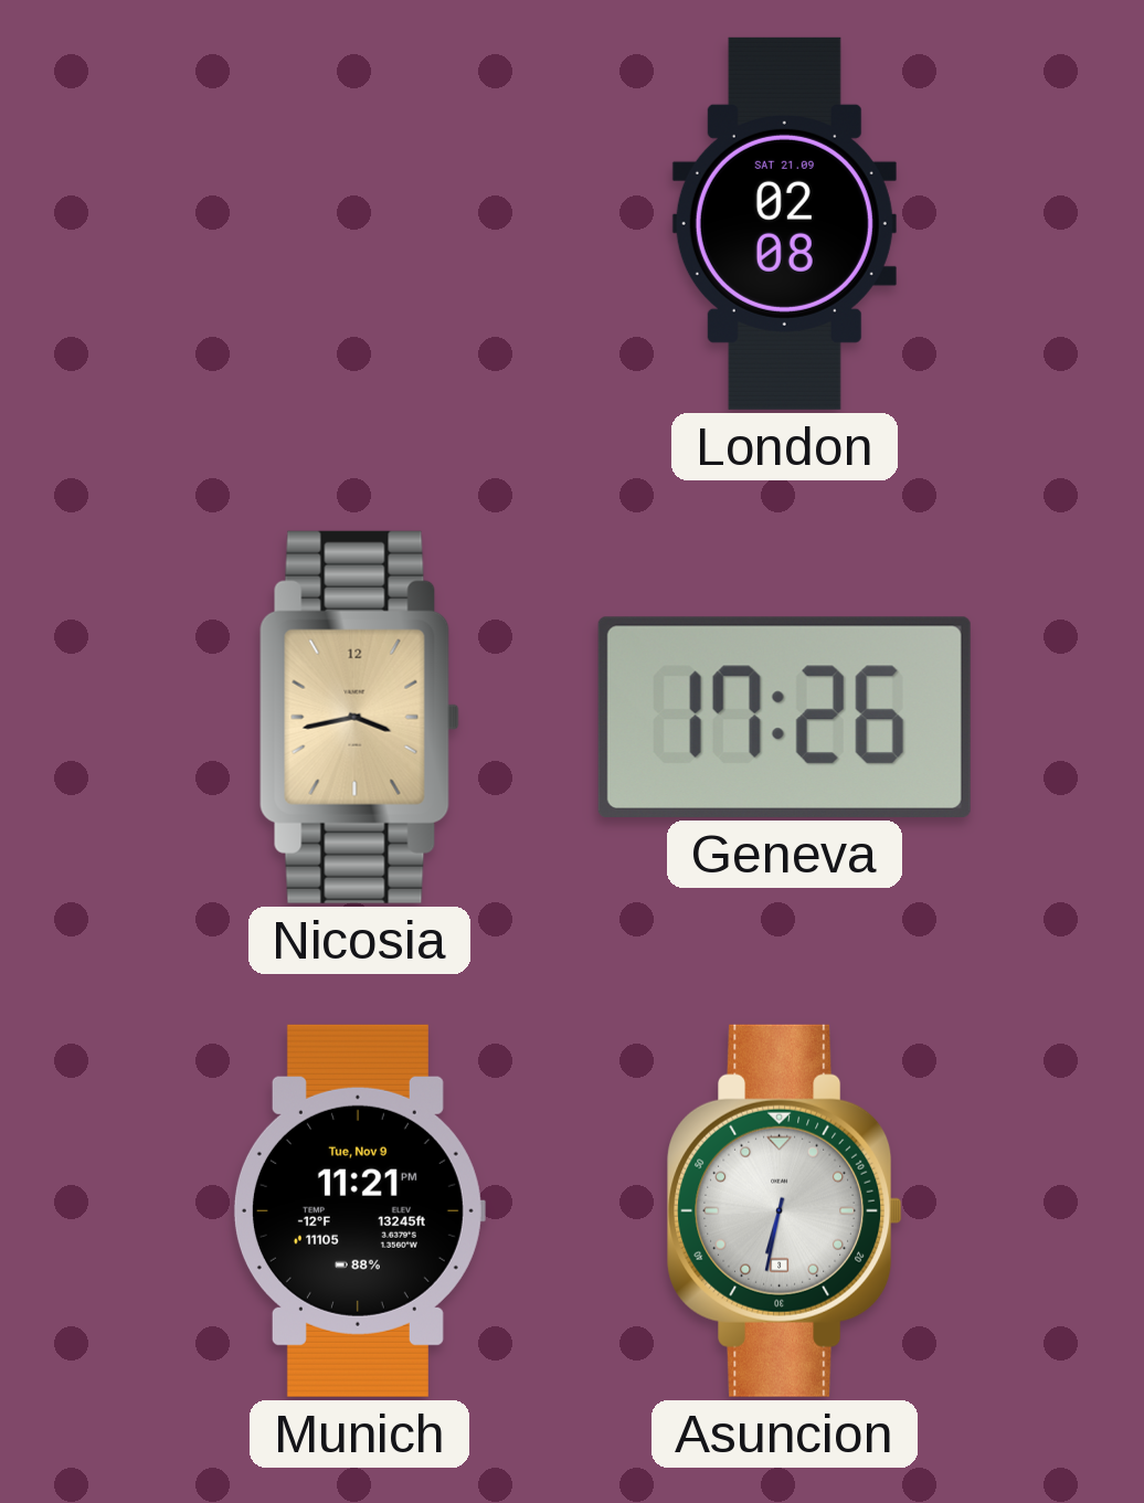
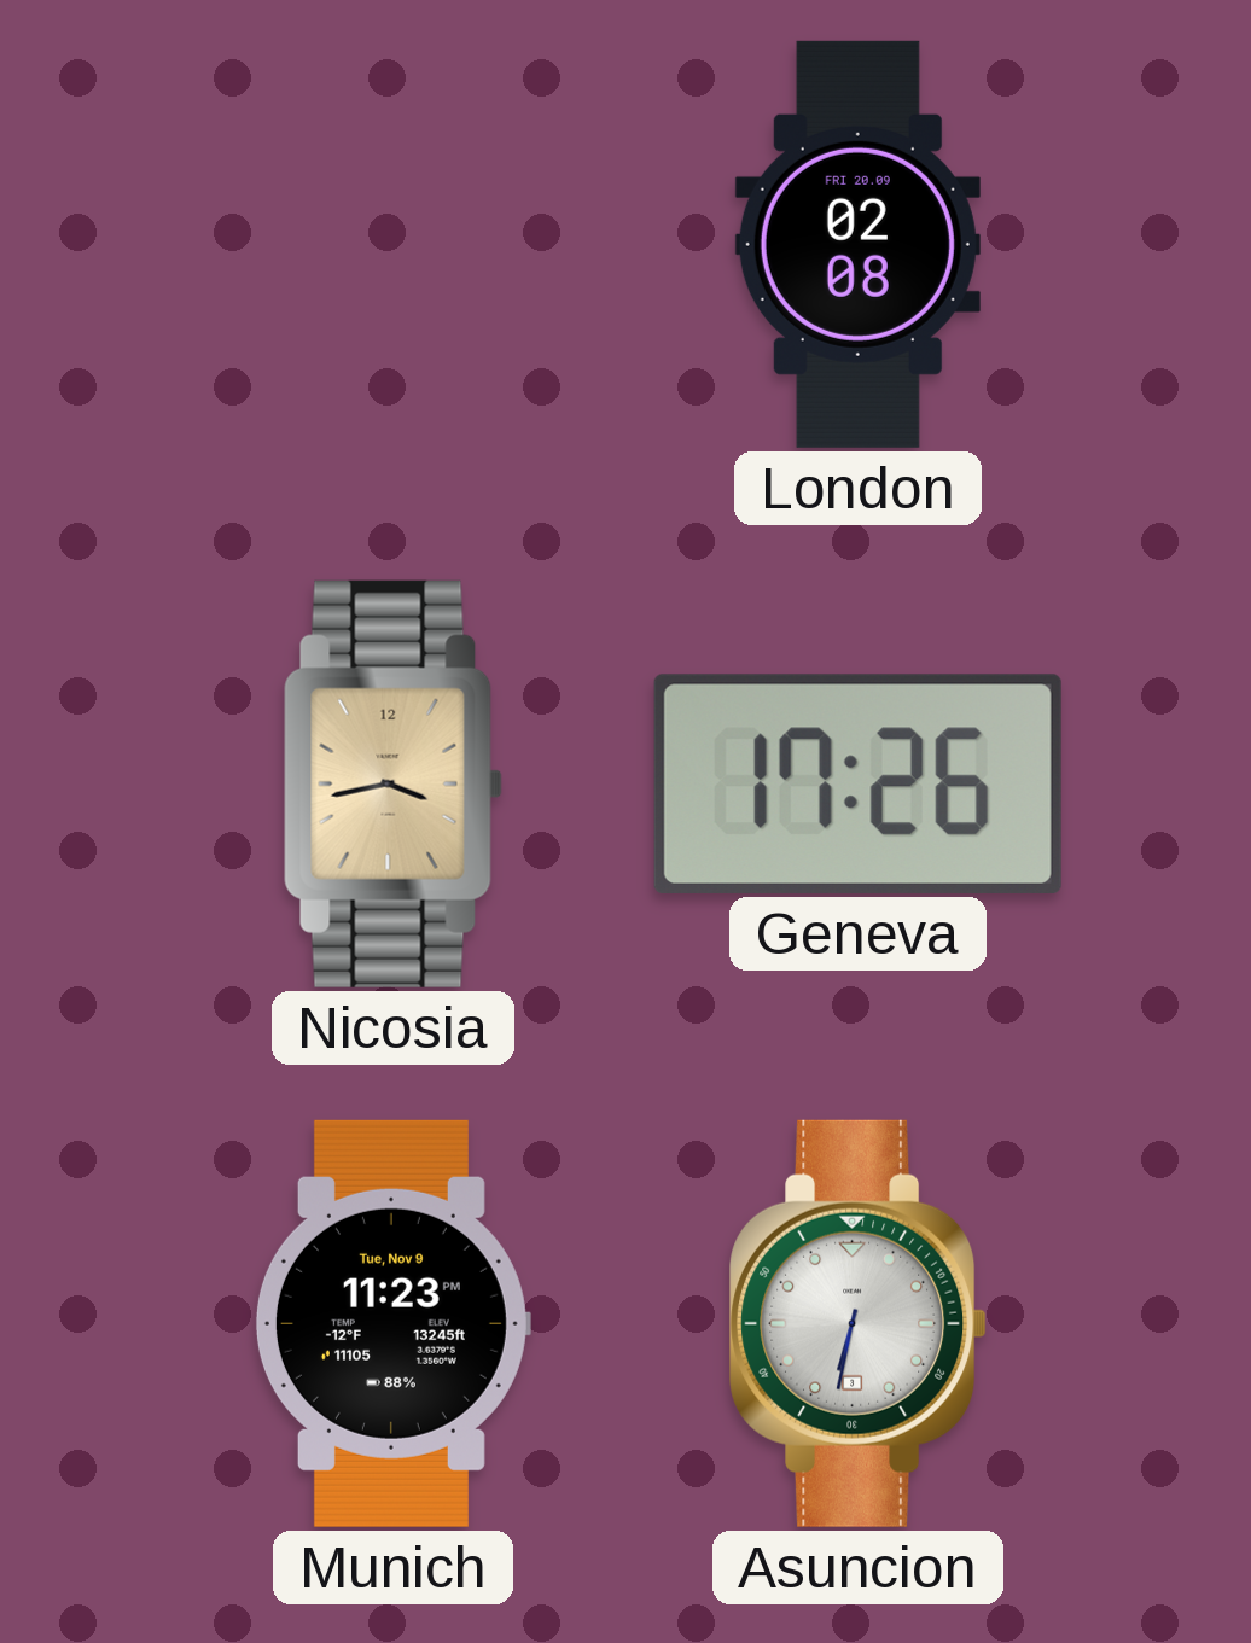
London date: SAT 21.09 -> FRI 20.09
Munich: 11:21 -> 11:23
